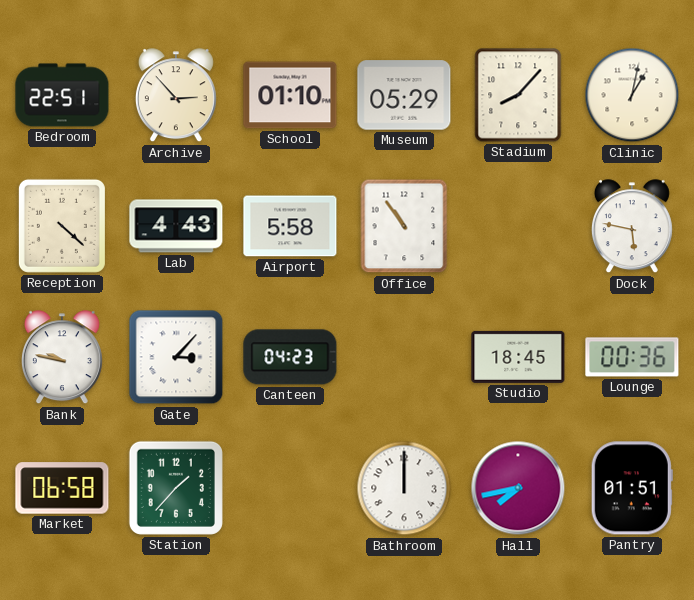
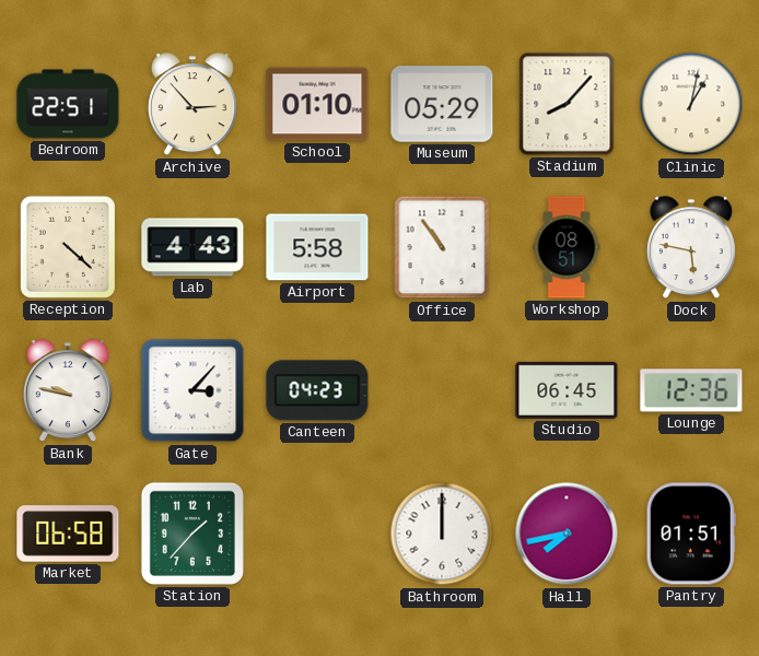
Workshop: none -> 08:51
Studio: 18:45 -> 06:45
Lounge: 00:36 -> 12:36
